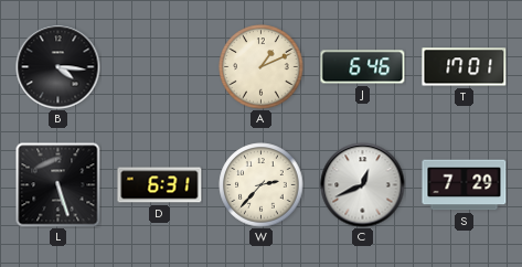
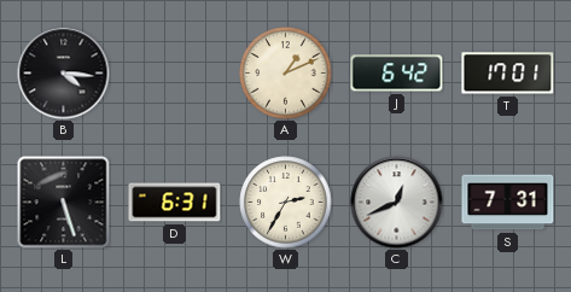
J: 6:46 -> 6:42
W: 2:37 -> 2:35
S: 7:29 -> 7:31
